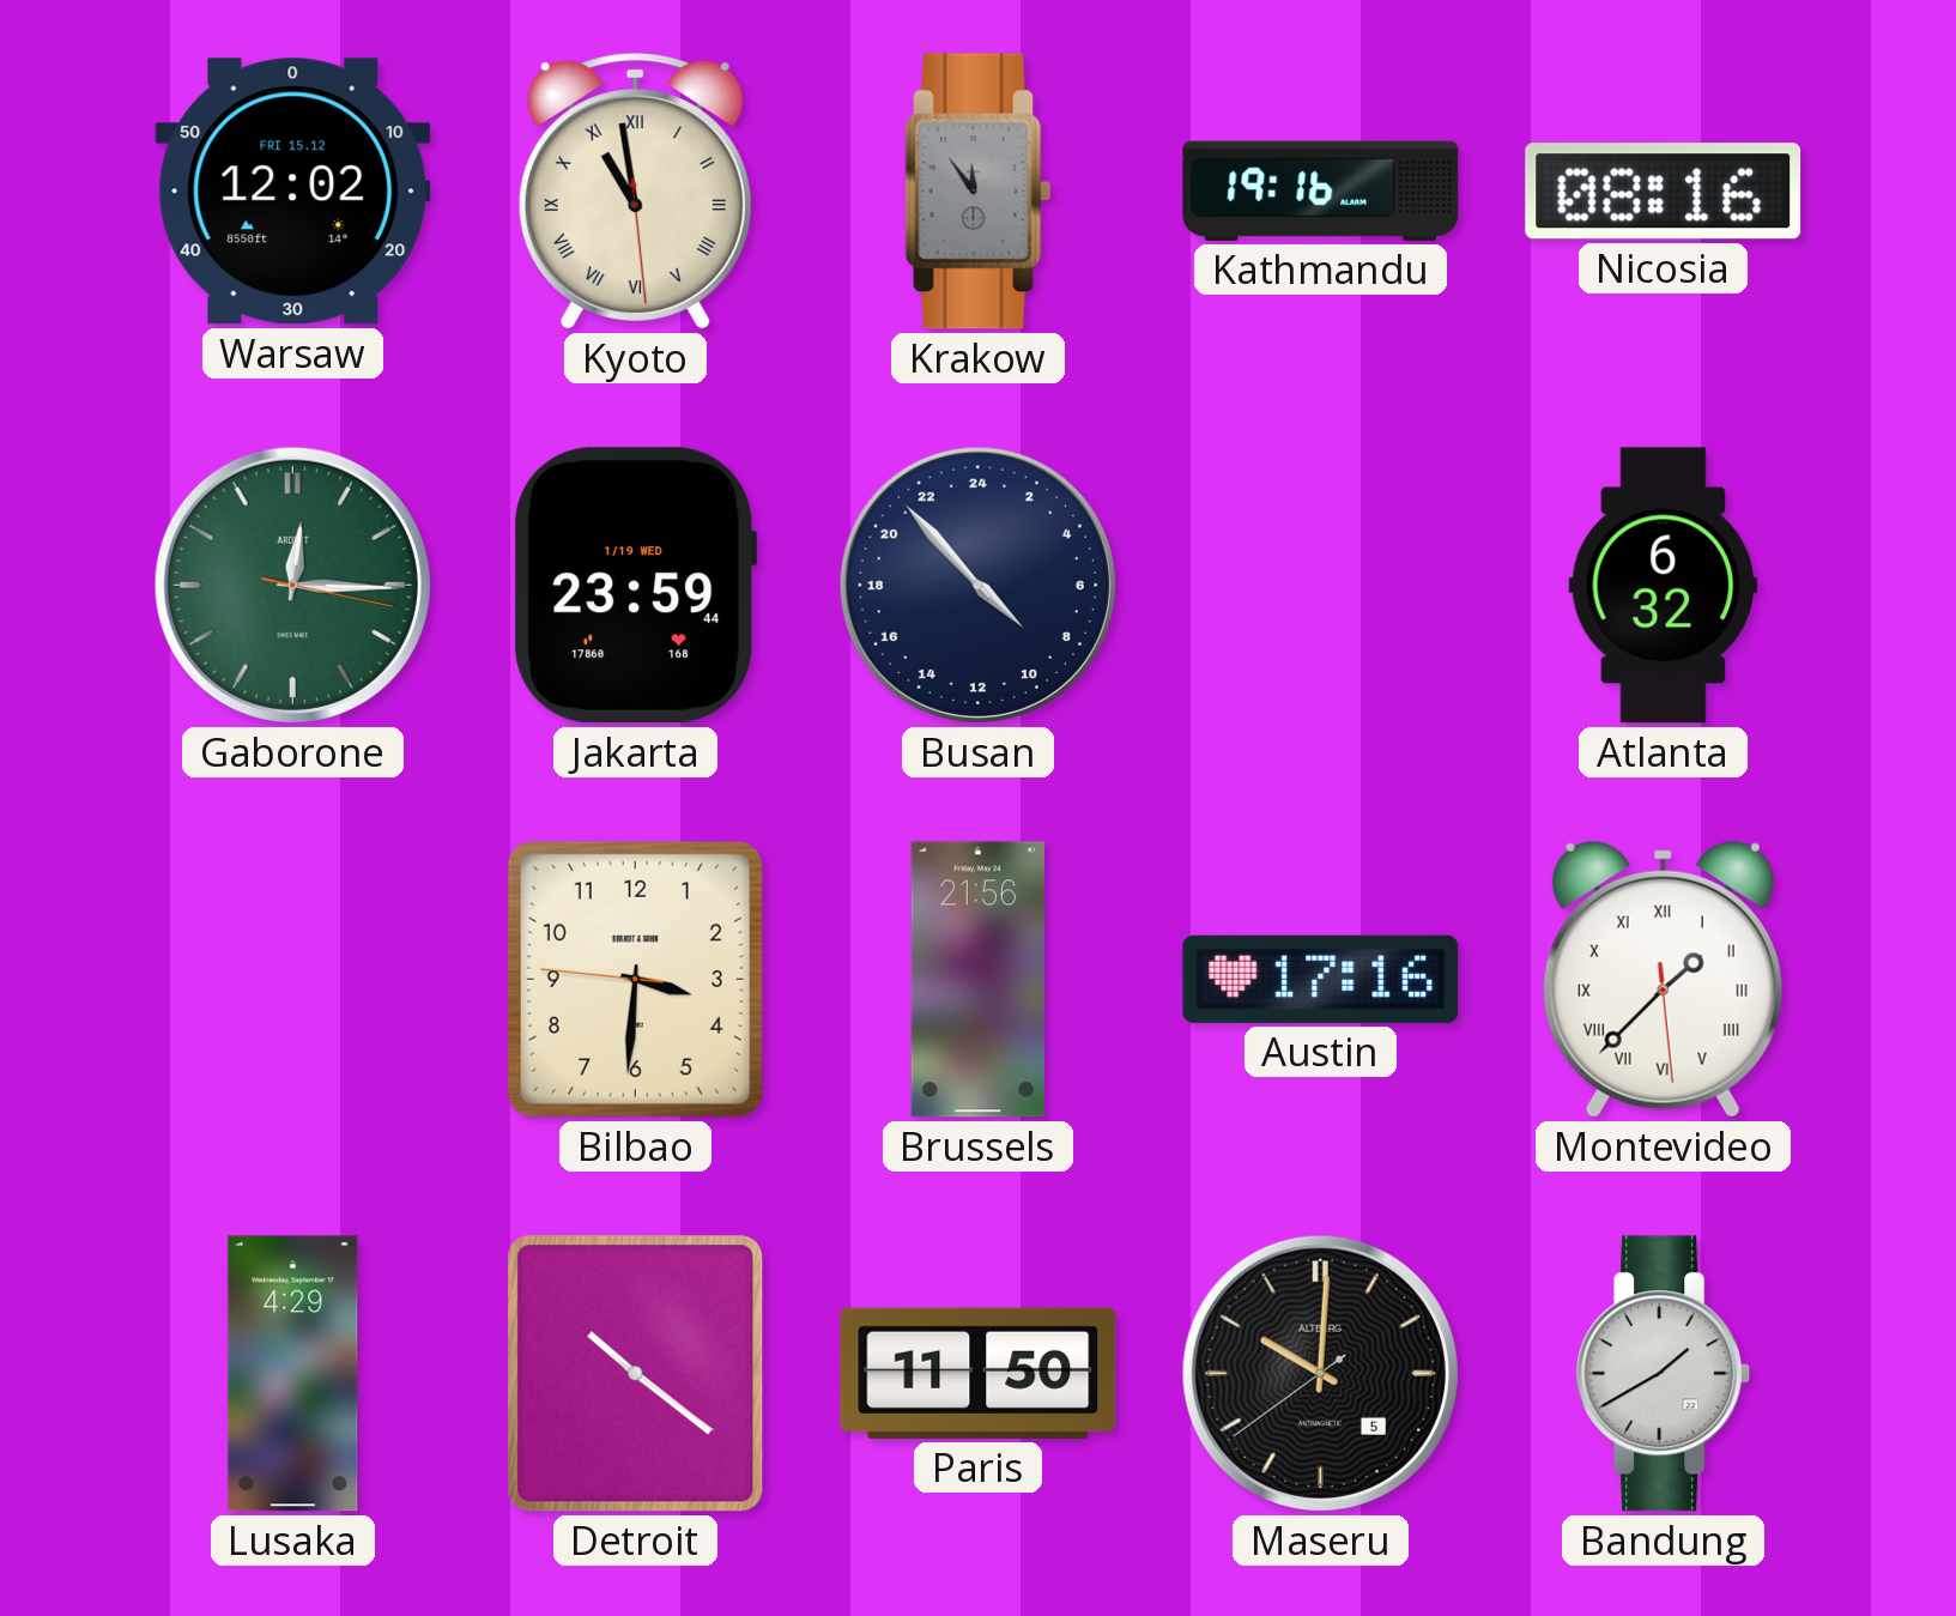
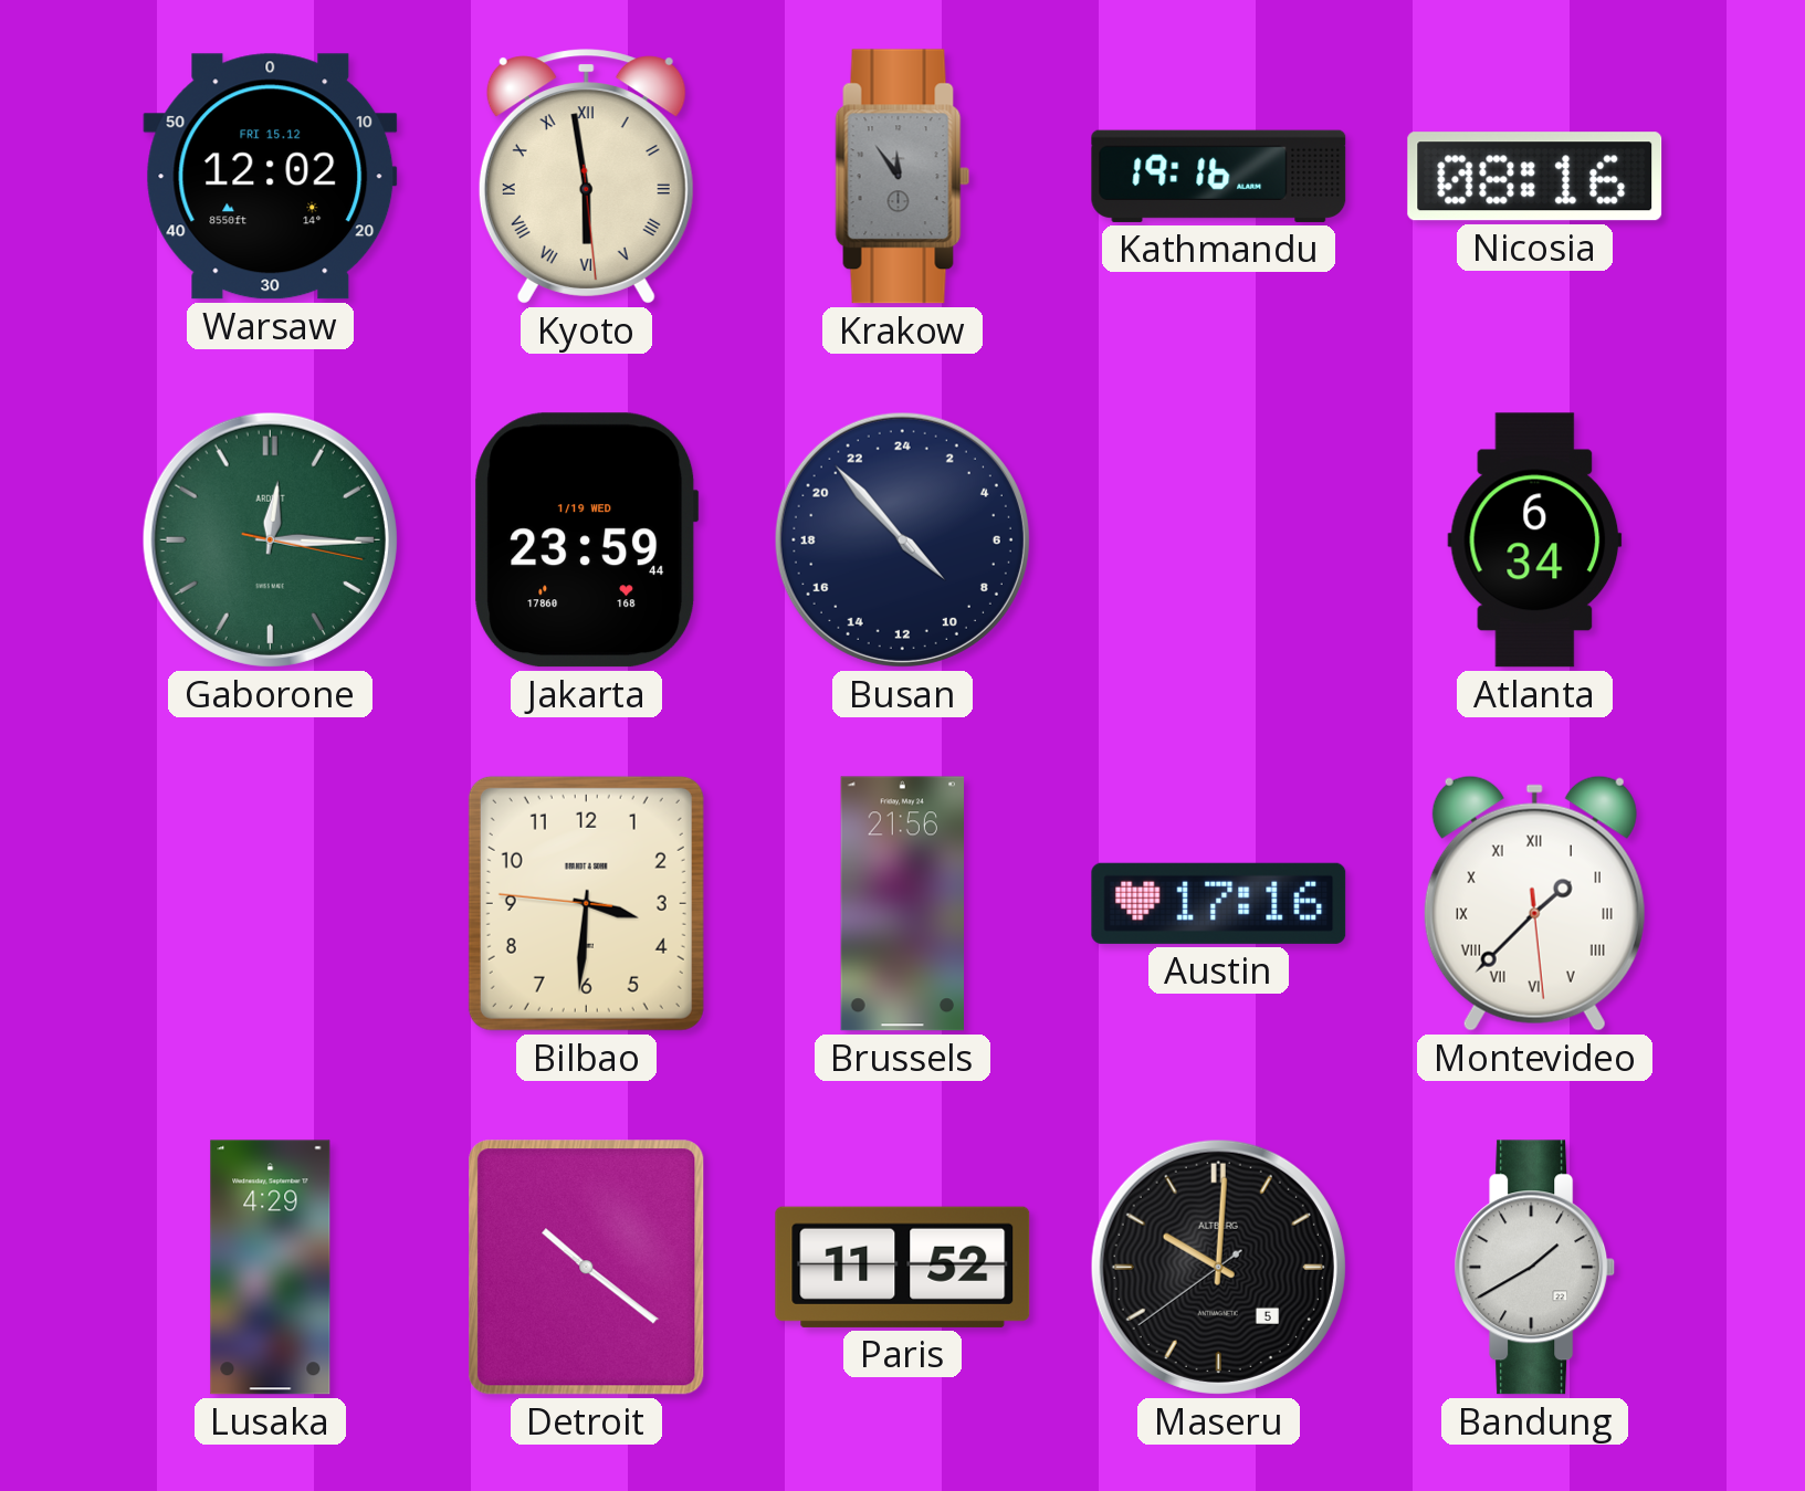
Kyoto: 10:58 -> 5:58
Atlanta: 6:32 -> 6:34
Paris: 11:50 -> 11:52
